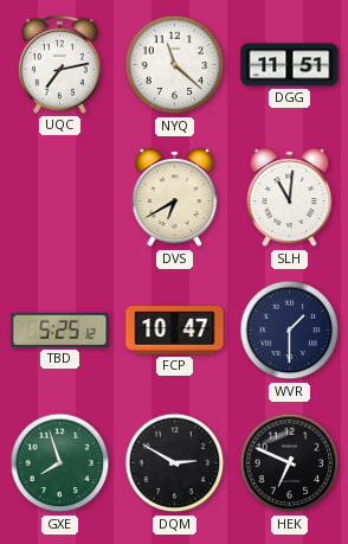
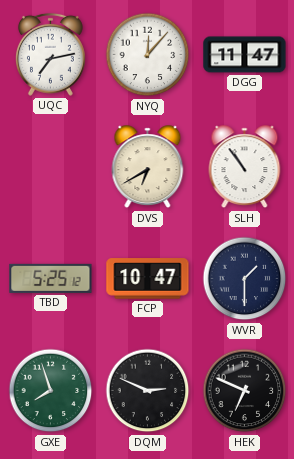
NYQ: 11:22 -> 12:07
DGG: 11:51 -> 11:47
SLH: 11:01 -> 10:54
DQM: 2:50 -> 2:49
